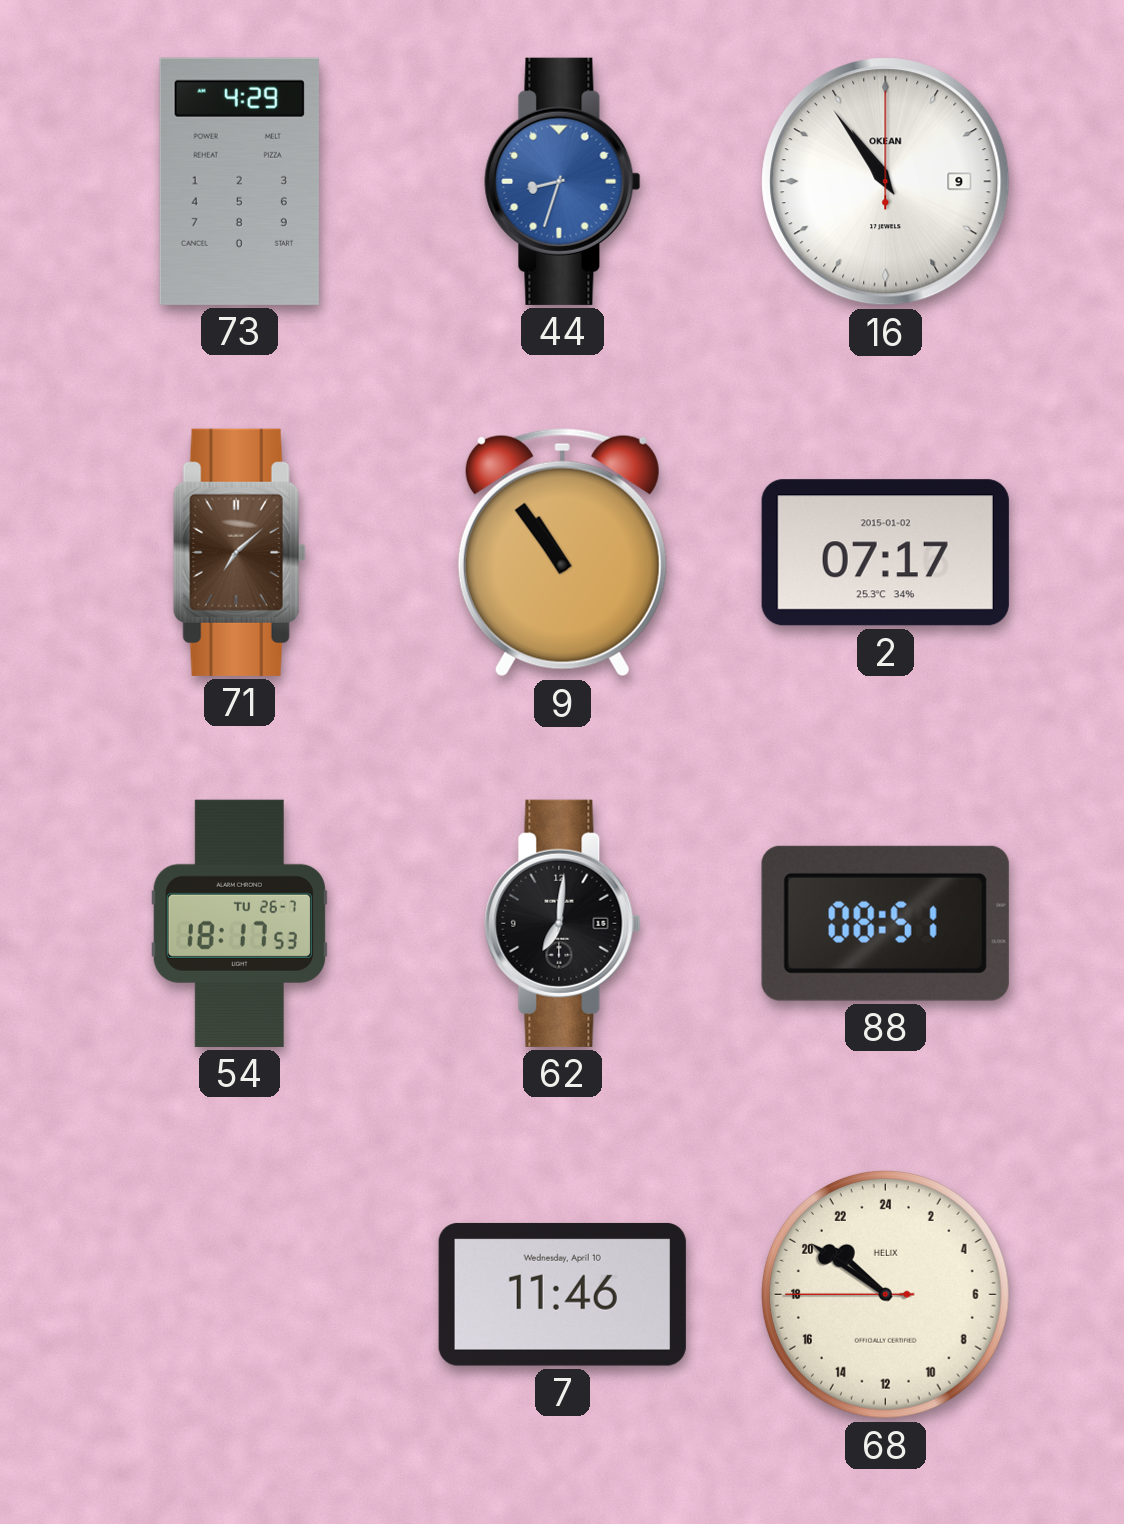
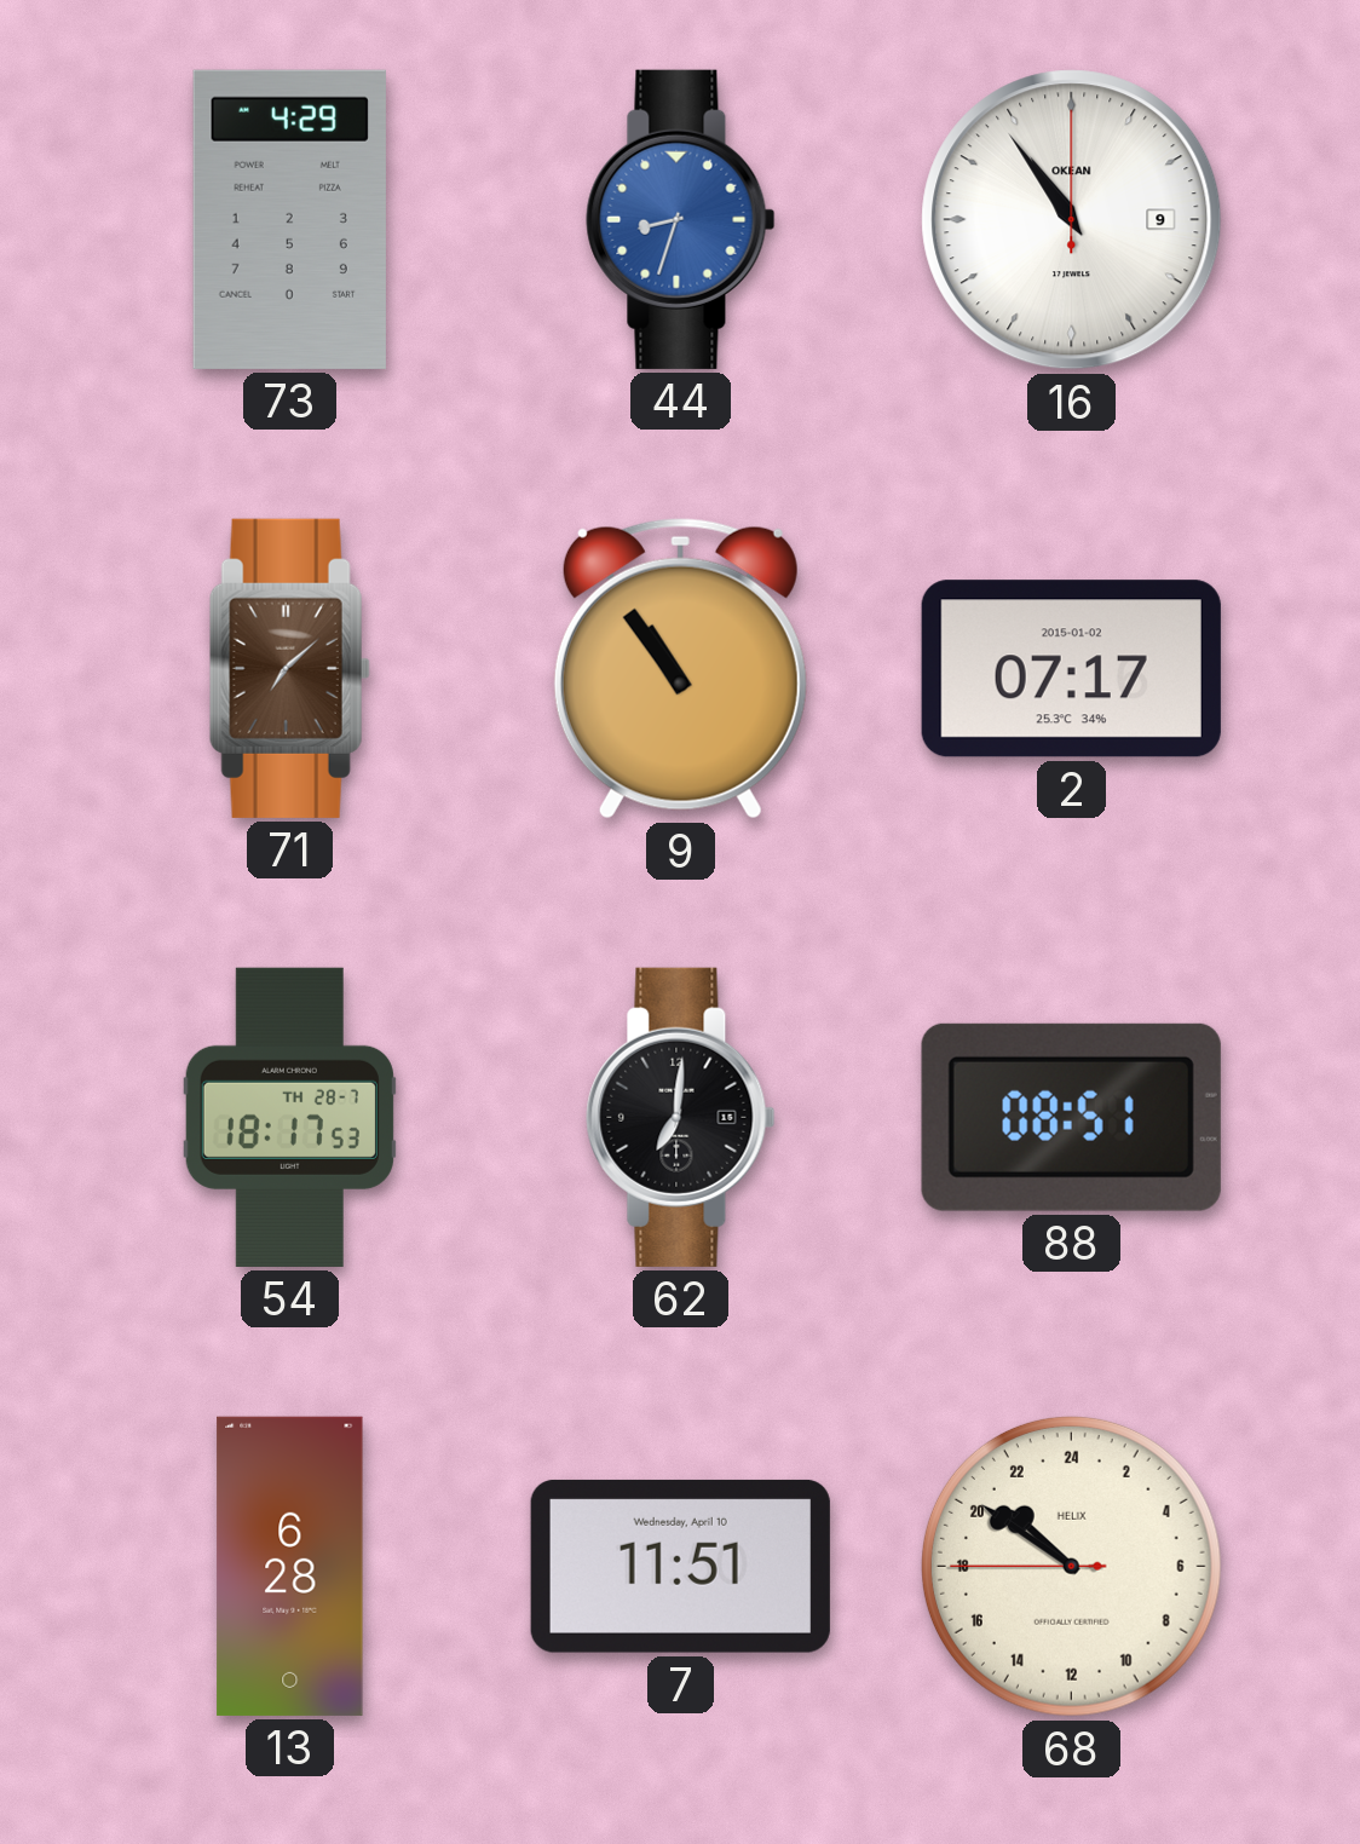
54 date: TU 26-7 -> TH 28-7
13: none -> 6:28
7: 11:46 -> 11:51
